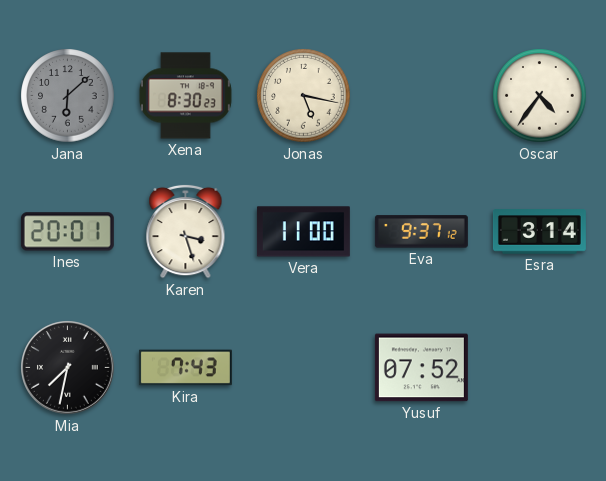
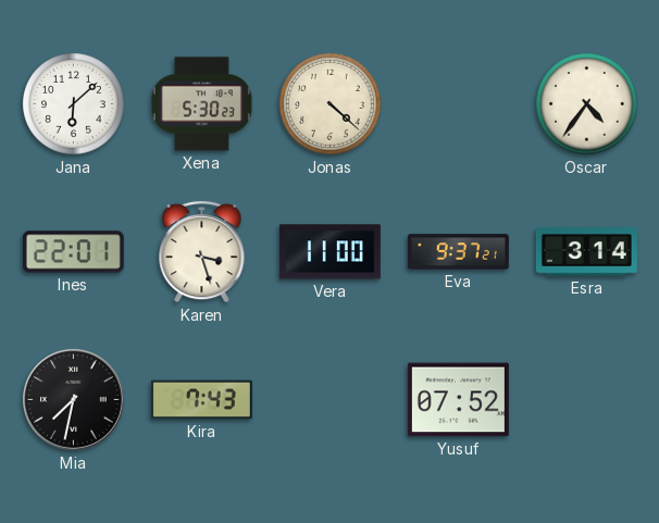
Jana dial: grey -> white
Xena: 8:30 -> 5:30
Jonas: 5:17 -> 4:22
Ines: 20:01 -> 22:01
Eva: 9:37:12 -> 9:37:21
